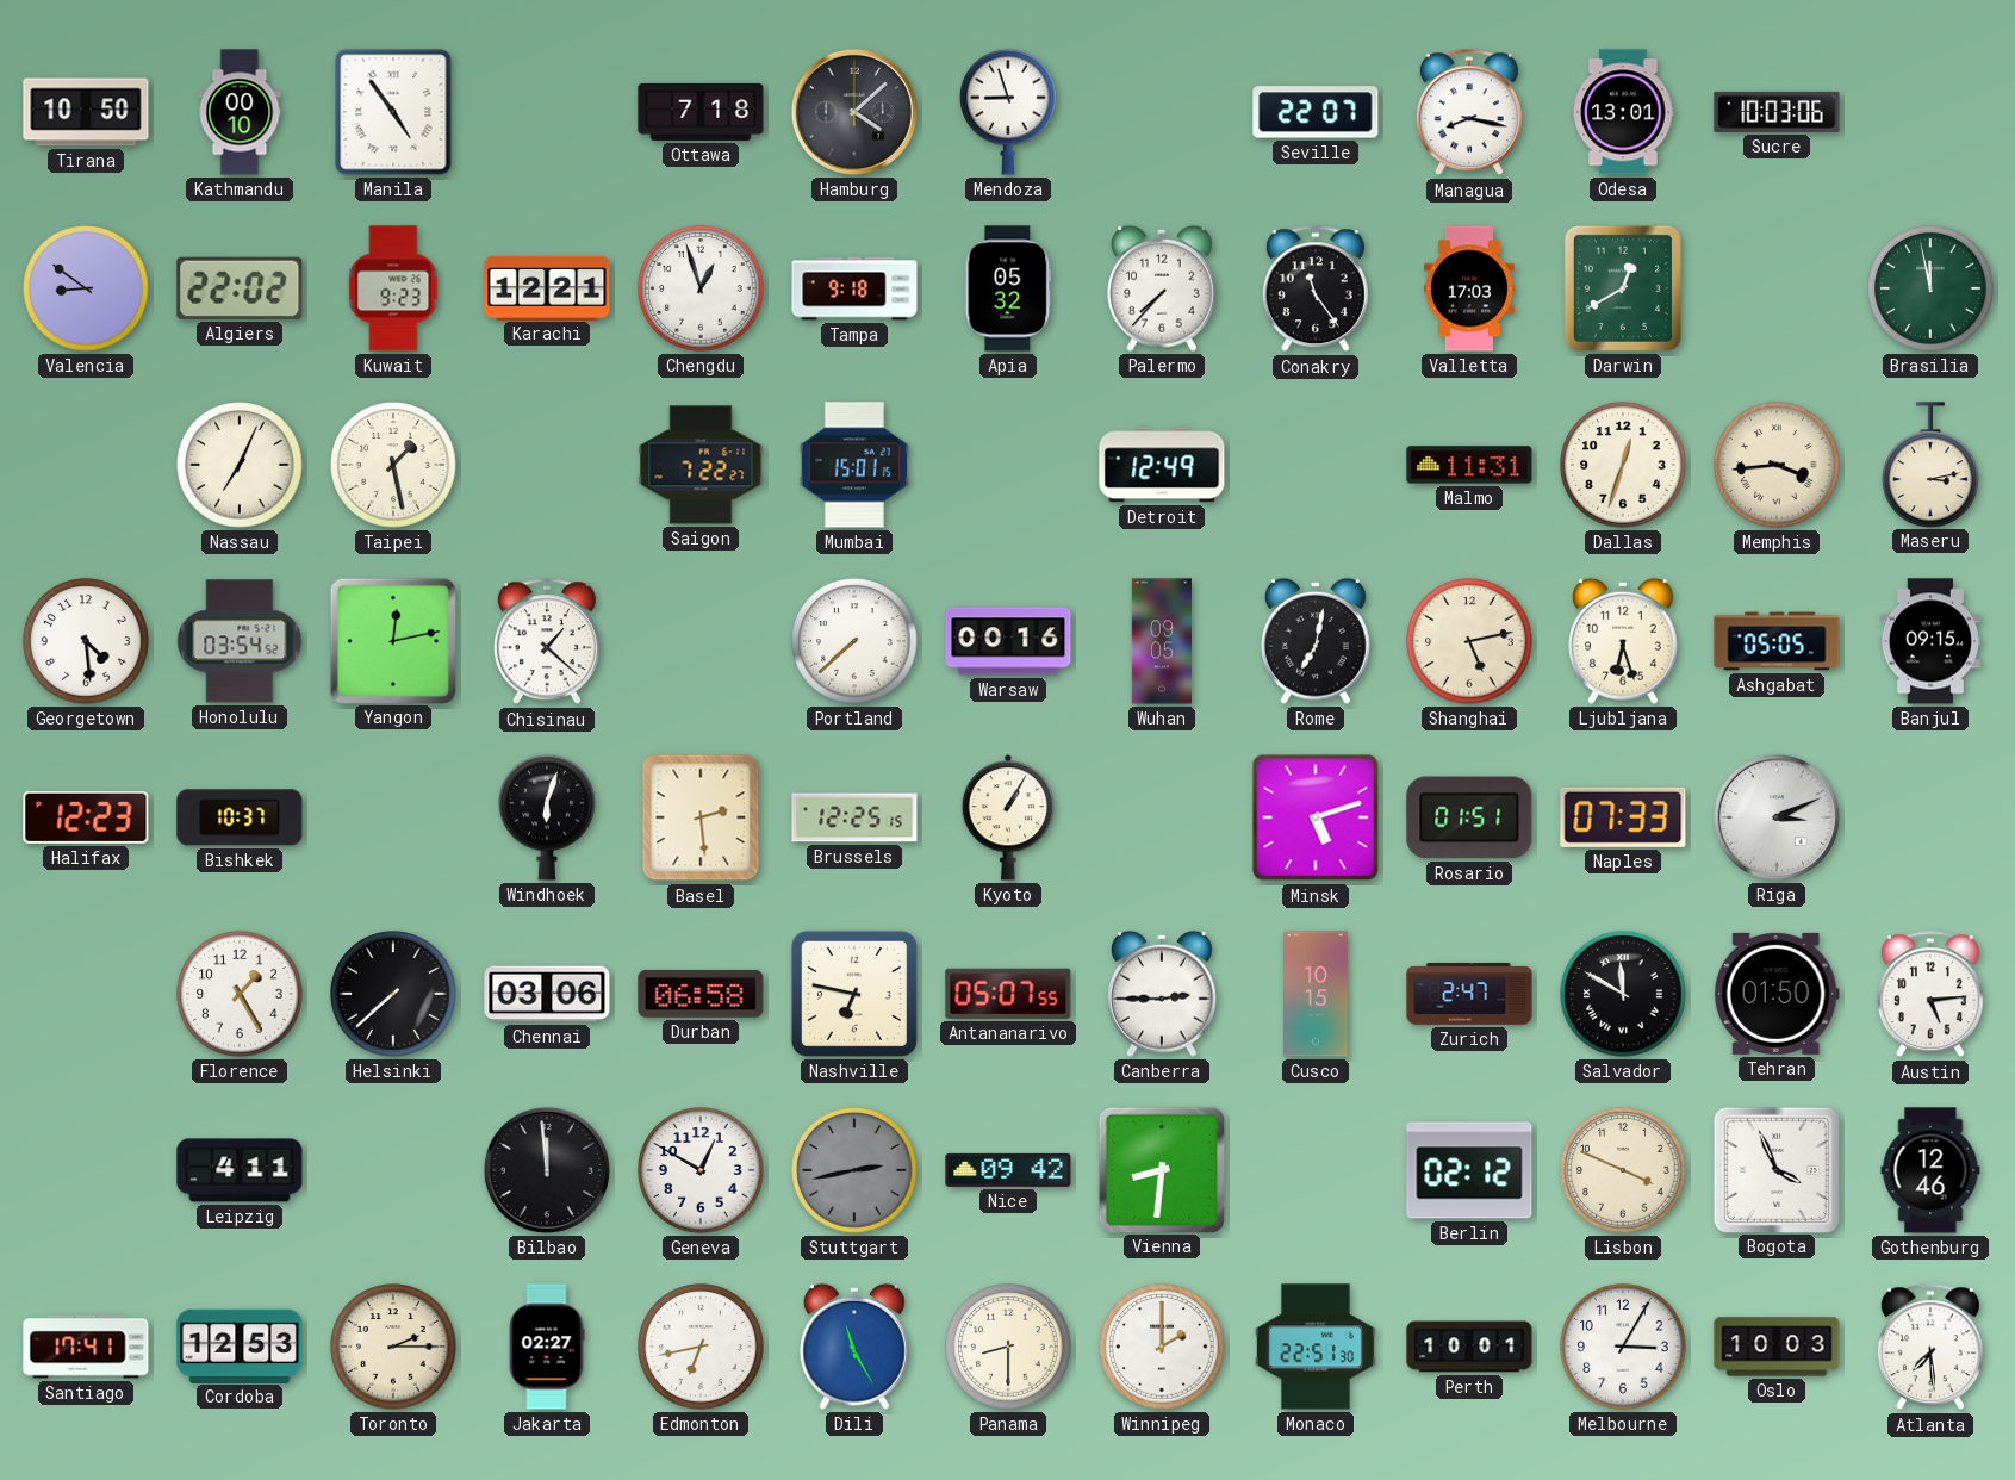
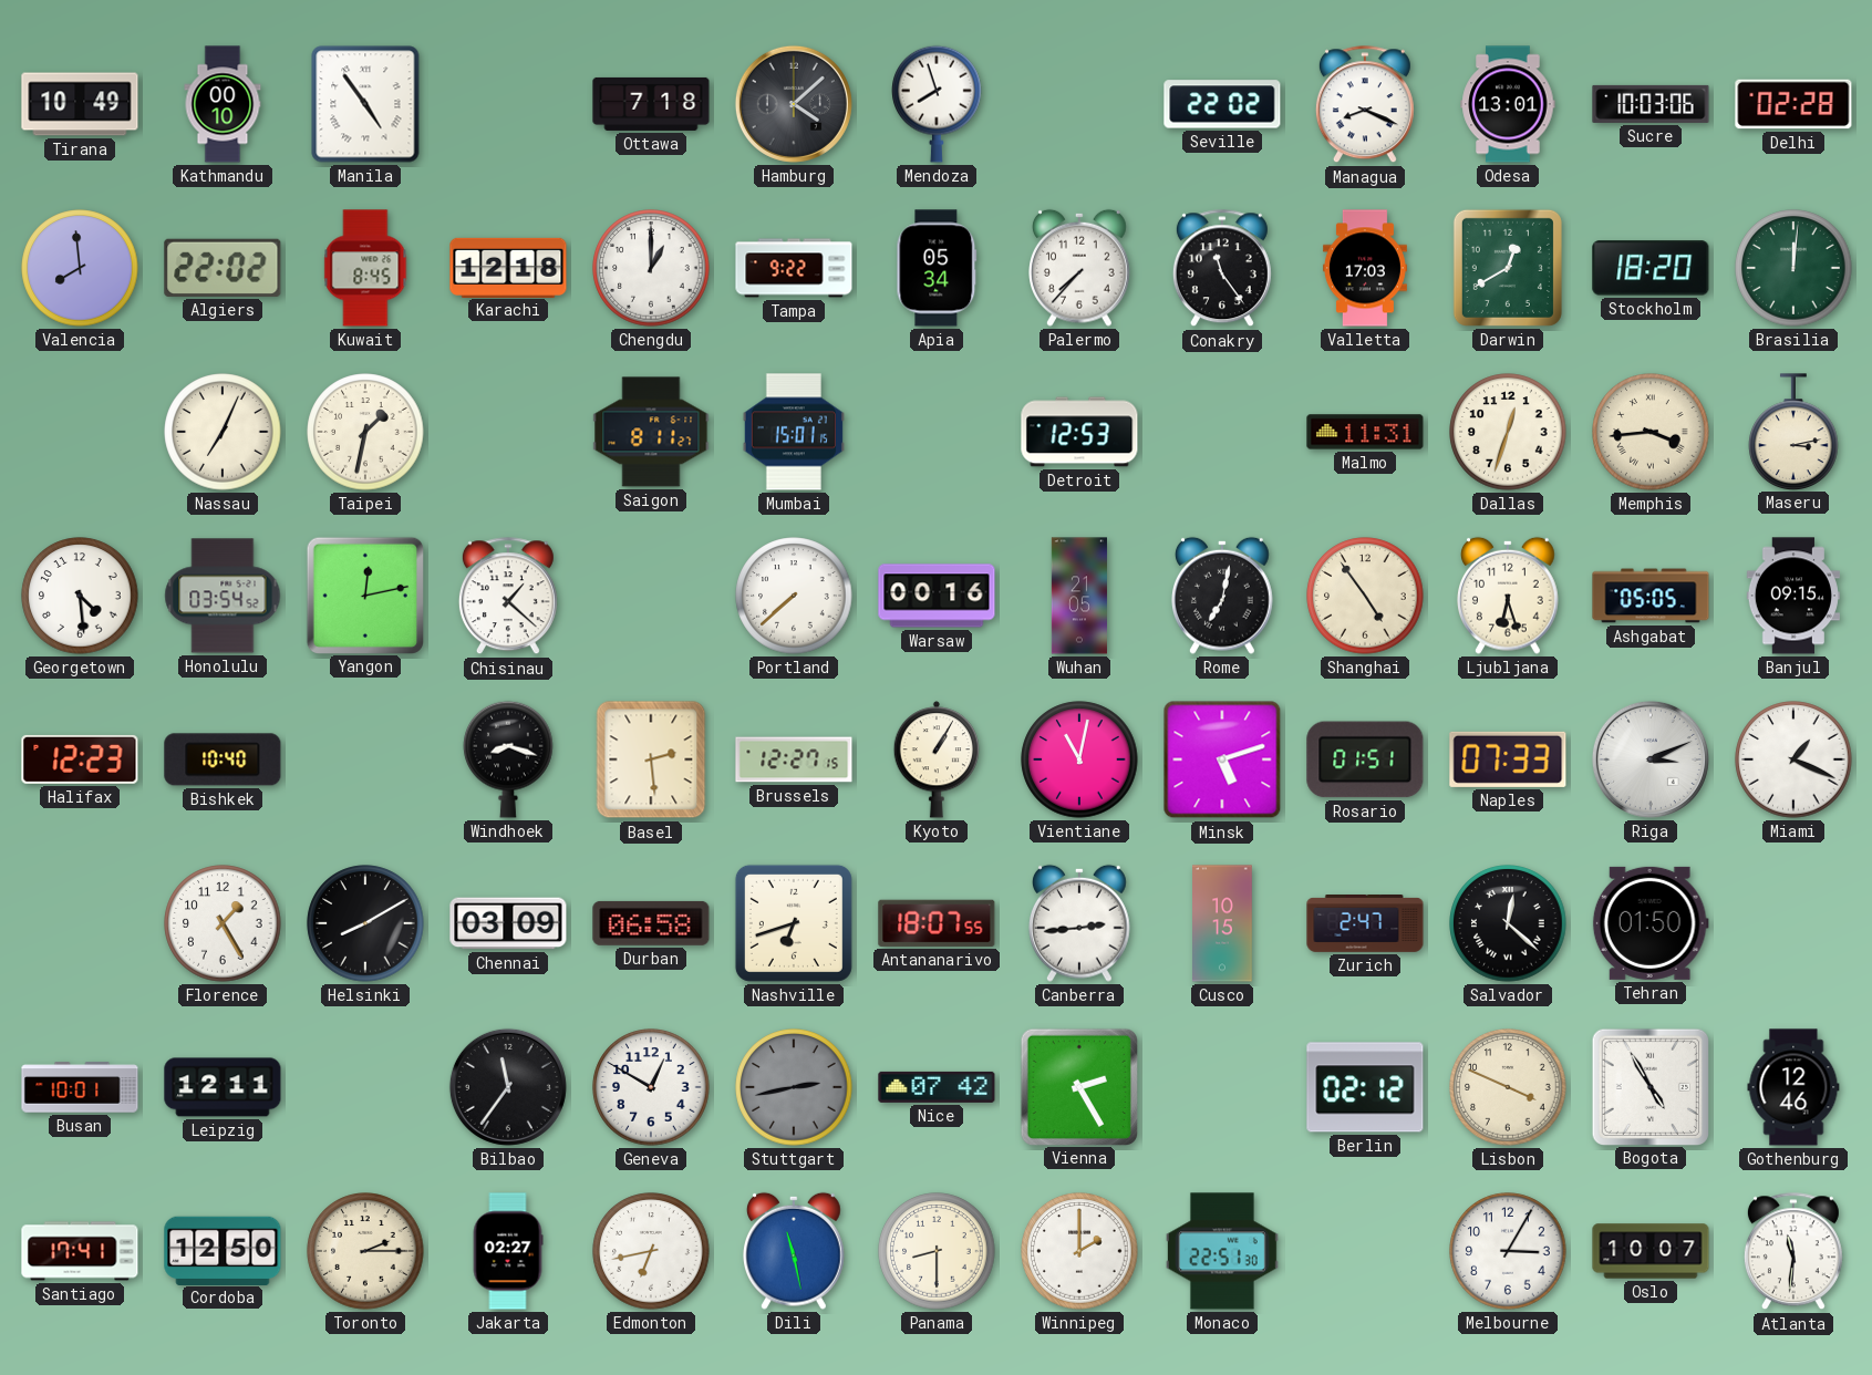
Tirana: 10:50 -> 10:49
Mendoza: 8:57 -> 7:57
Seville: 22:07 -> 22:02
Managua: 8:17 -> 8:19
Delhi: none -> 02:28
Valencia: 8:51 -> 7:59
Kuwait: 9:23 -> 8:45
Karachi: 12:21 -> 12:18
Chengdu: 12:57 -> 1:00
Tampa: 9:18 -> 9:22
Apia: 05:32 -> 05:34
Stockholm: none -> 18:20
Brasilia: 11:58 -> 12:01
Taipei: 1:28 -> 1:32
Saigon: 7:22 -> 8:11
Detroit: 12:49 -> 12:53
Wuhan: 09:05 -> 21:05
Shanghai: 5:13 -> 4:54
Bishkek: 10:37 -> 10:40
Windhoek: 6:03 -> 8:18
Brussels: 12:25 -> 12:27
Vientiane: none -> 11:02
Miami: none -> 1:19
Helsinki: 7:38 -> 8:10
Chennai: 03:06 -> 03:09
Nashville: 6:47 -> 6:42
Antananarivo: 05:07 -> 18:07
Canberra: 2:45 -> 2:44
Salvador: 11:50 -> 12:22
Austin: 5:14 -> none
Busan: none -> 10:01
Leipzig: 4:11 -> 12:11
Bilbao: 11:59 -> 11:36
Nice: 09:42 -> 07:42
Vienna: 8:31 -> 2:25
Bogota: 3:56 -> 4:55
Cordoba: 12:53 -> 12:50
Dili: 11:25 -> 11:28
Perth: 10:01 -> none
Oslo: 10:03 -> 10:07
Atlanta: 7:29 -> 11:31
